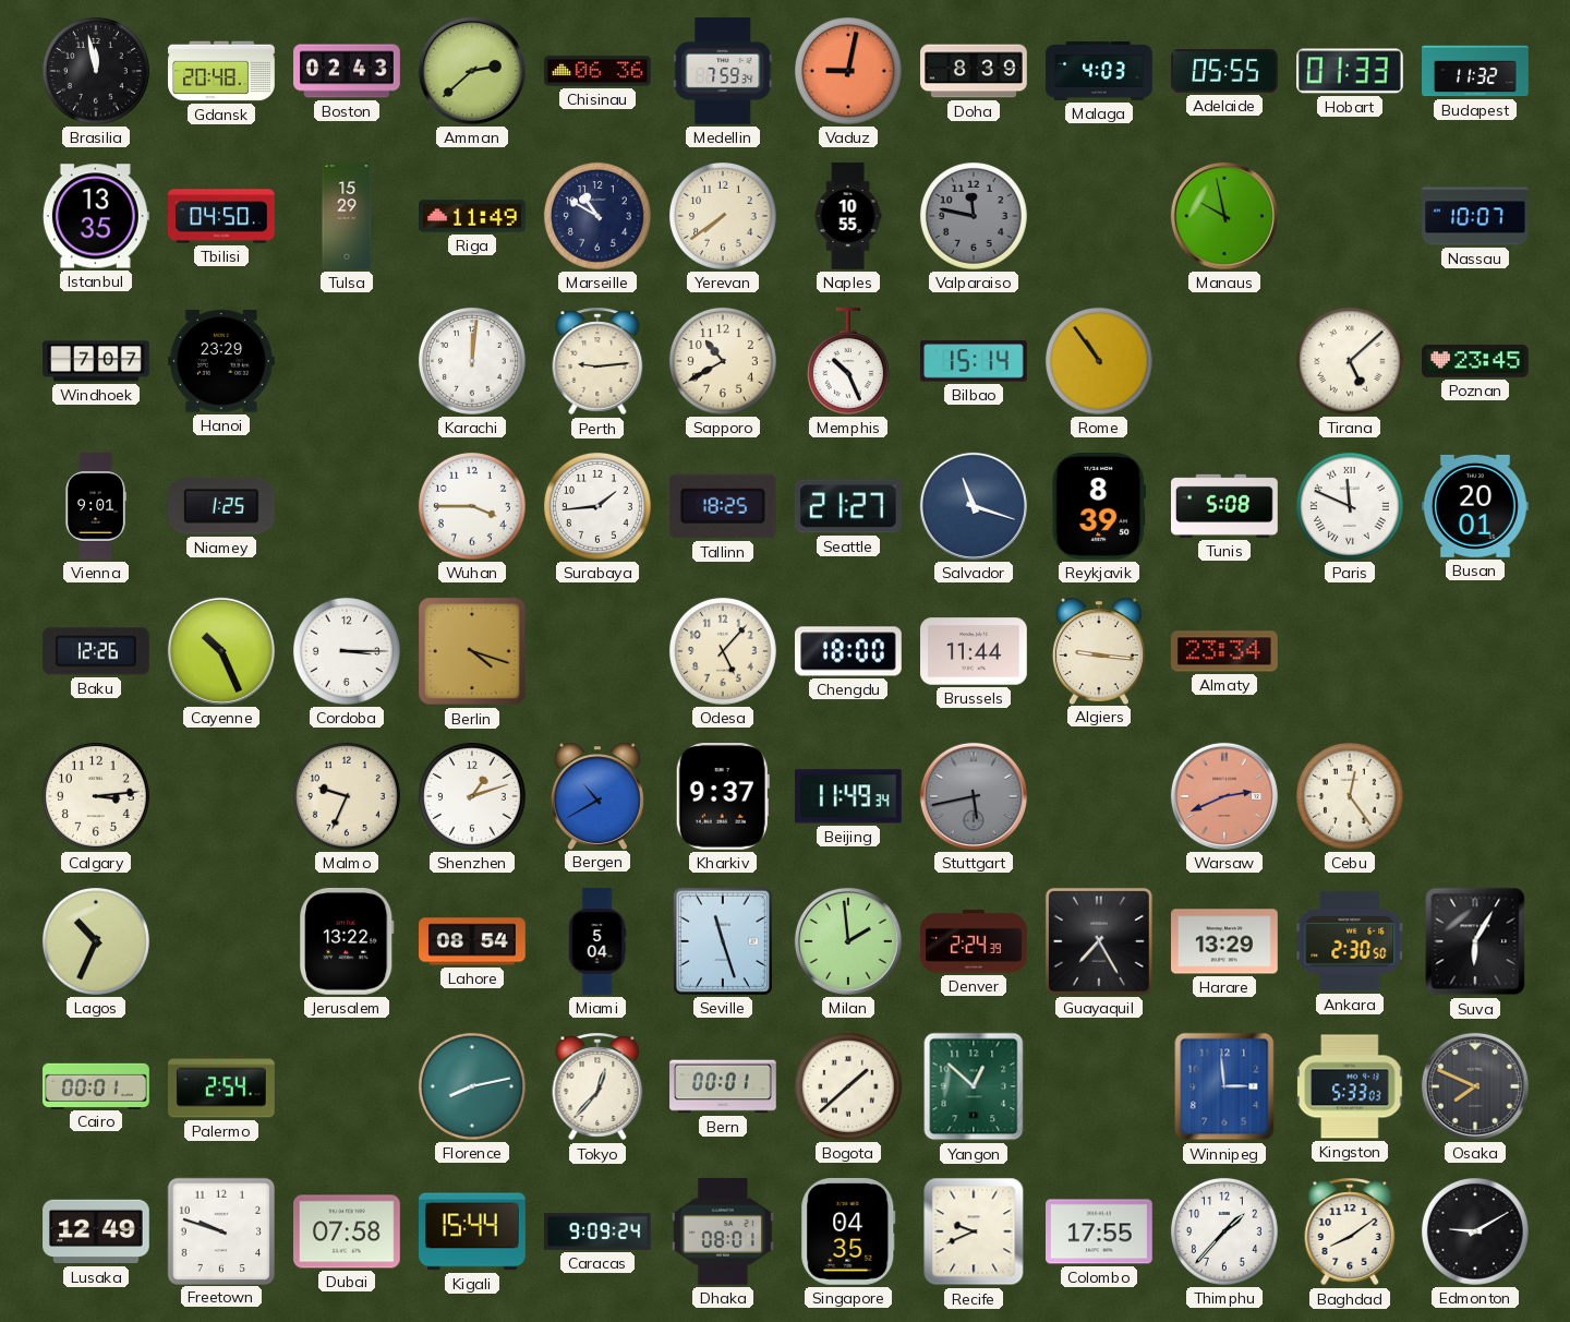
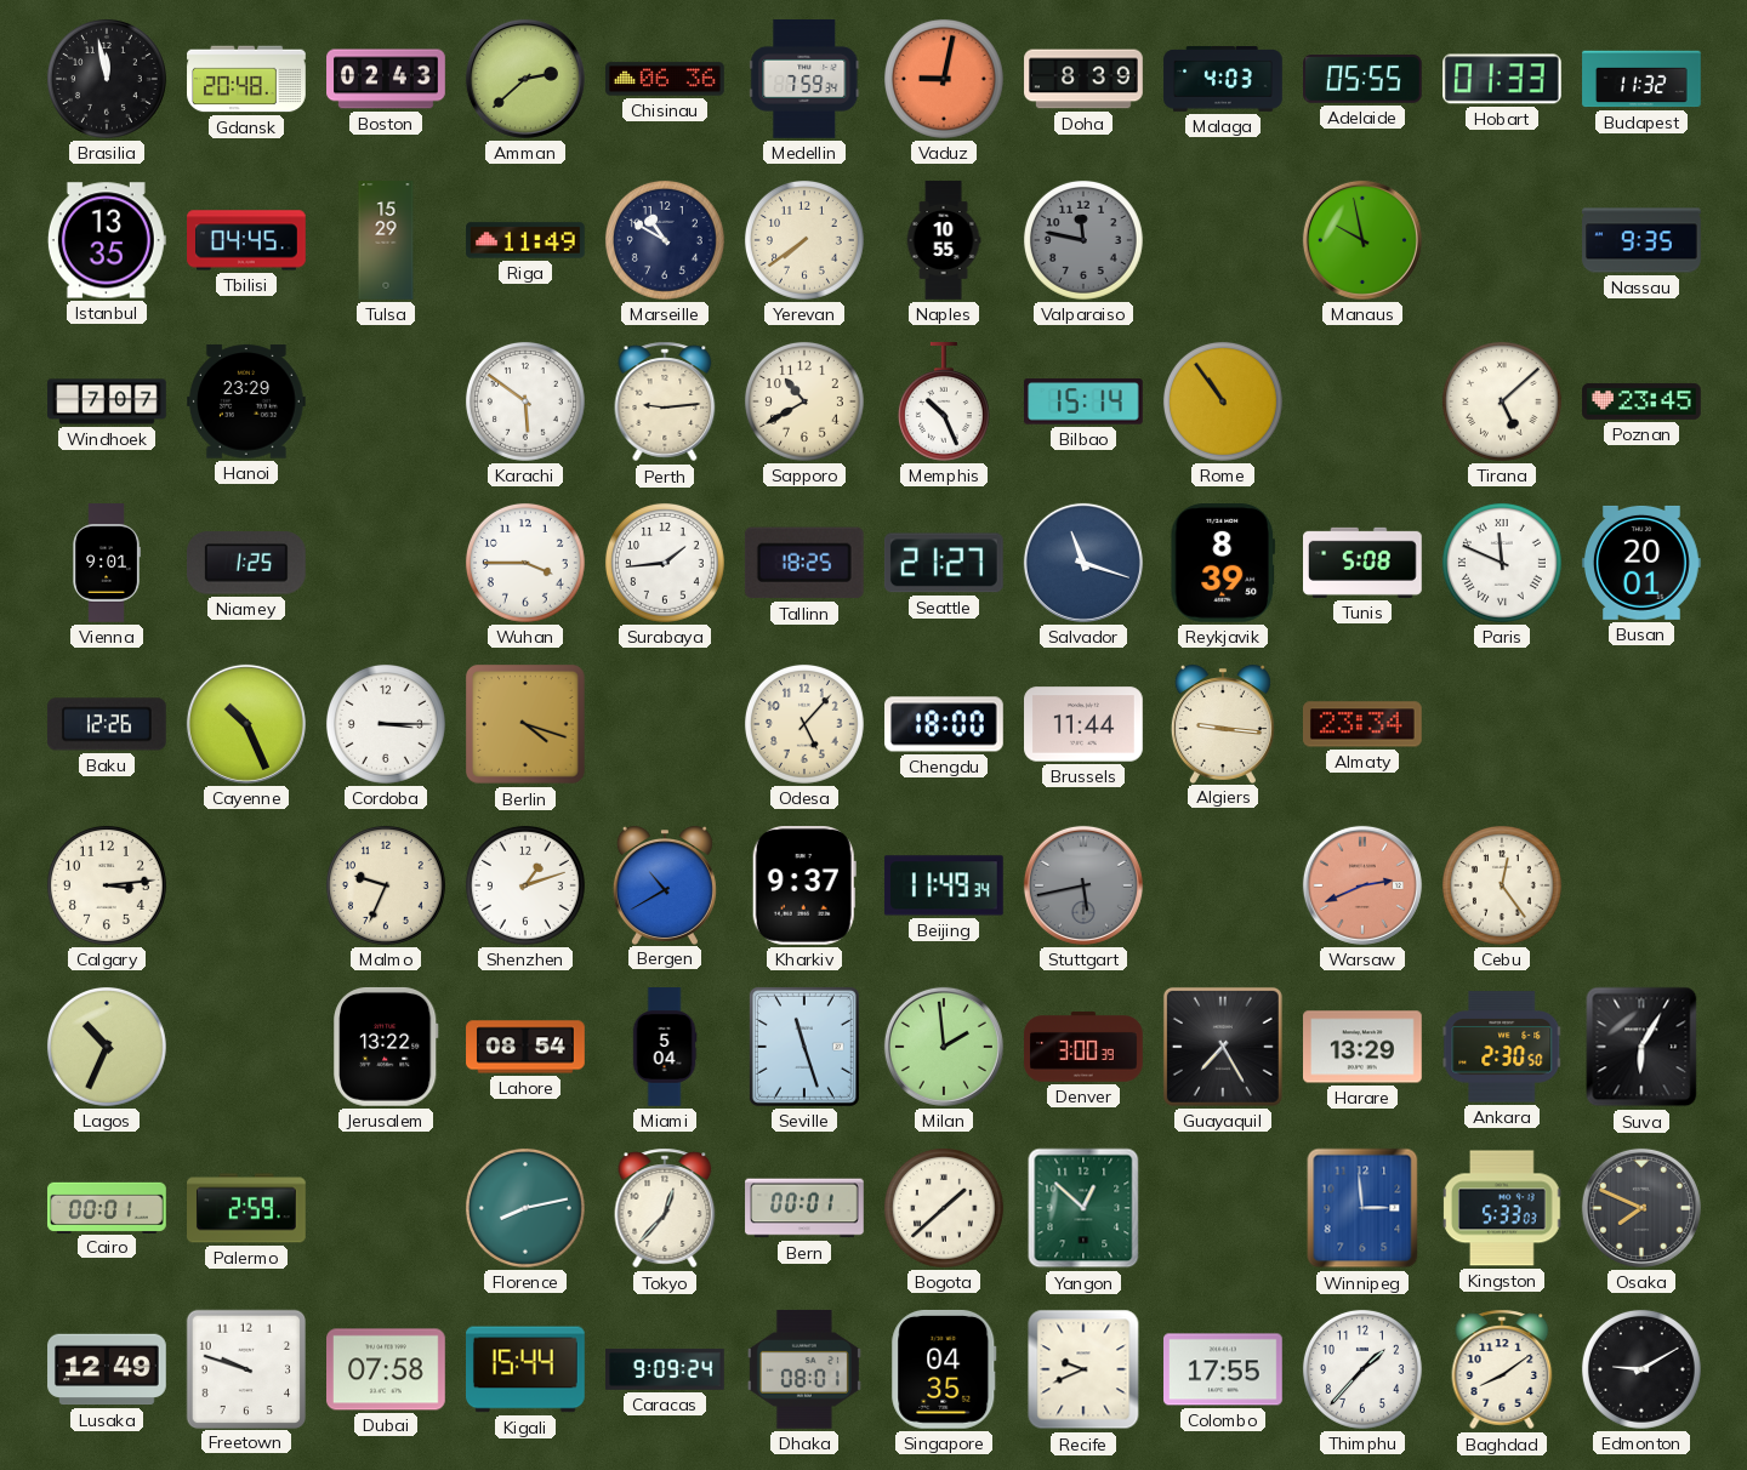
Tbilisi: 04:50 -> 04:45
Nassau: 10:07 -> 9:35
Karachi: 12:01 -> 5:51
Denver: 2:24 -> 3:00
Palermo: 2:54 -> 2:59
